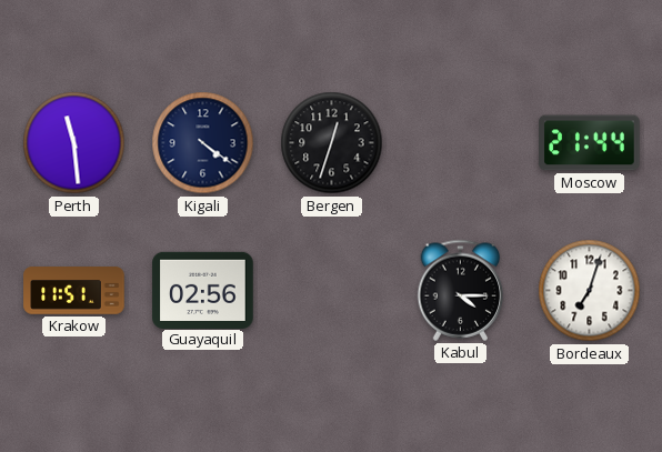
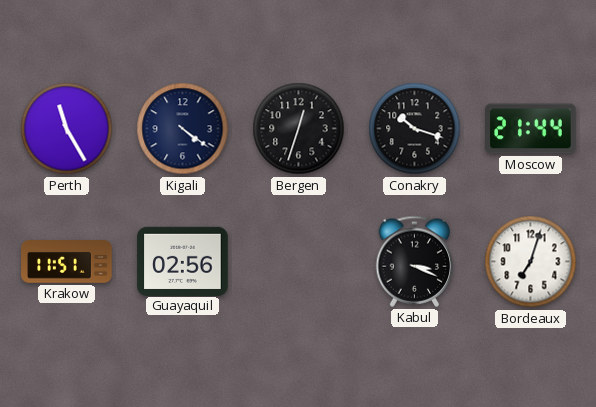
Perth: 11:29 -> 11:25
Conakry: none -> 10:18
Kabul: 4:15 -> 3:19
